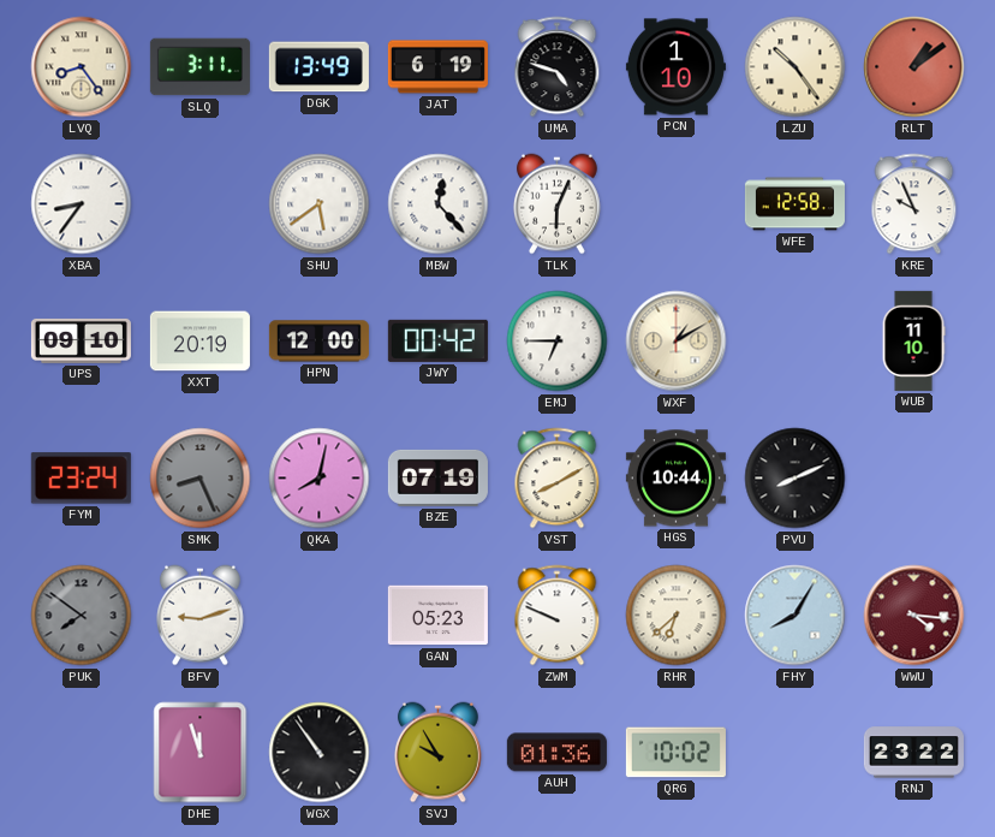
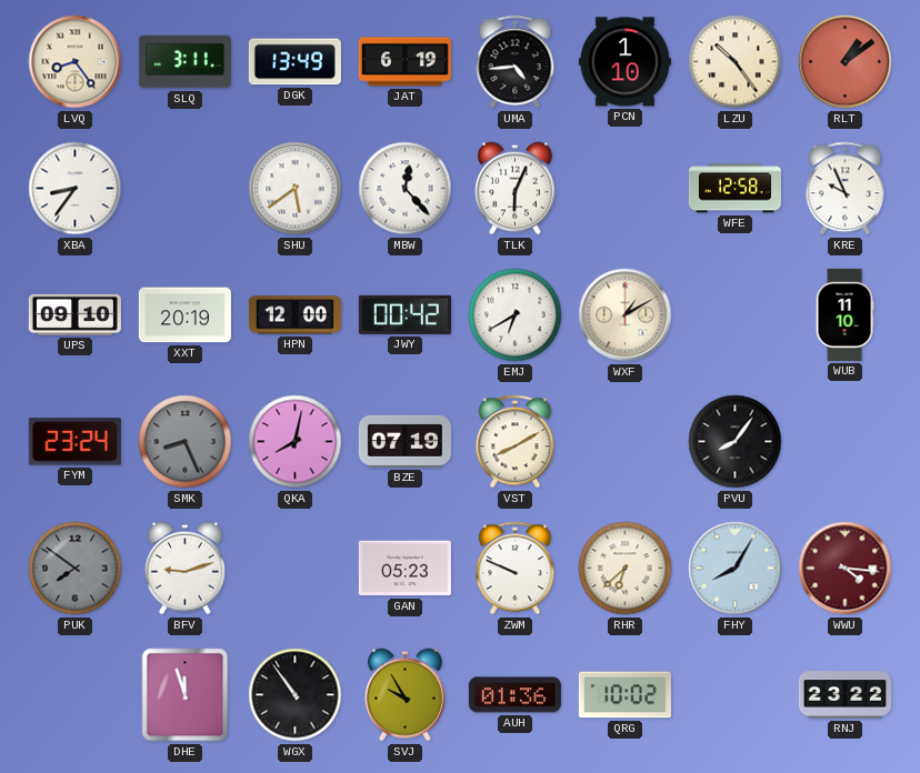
UMA: 4:48 -> 4:44
EMJ: 6:45 -> 6:40
HGS: 10:44 -> none
PVU: 8:11 -> 8:06
